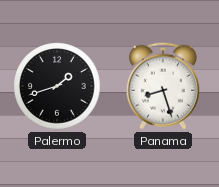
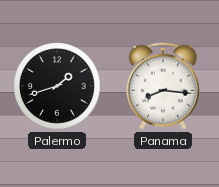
Panama: 8:27 -> 8:16
